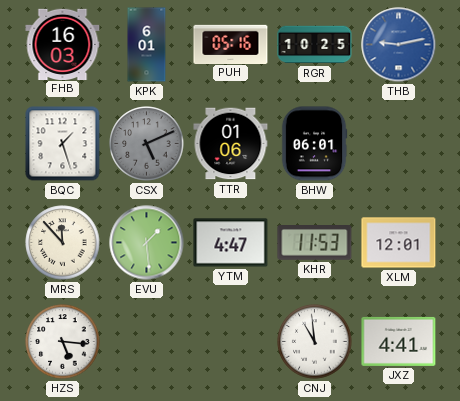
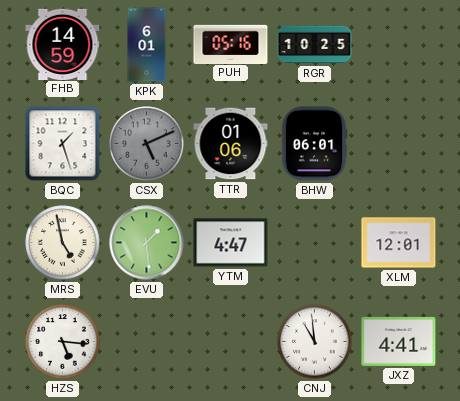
FHB: 16:03 -> 14:59
THB: 9:13 -> none
MRS: 11:53 -> 4:58
KHR: 11:53 -> none
